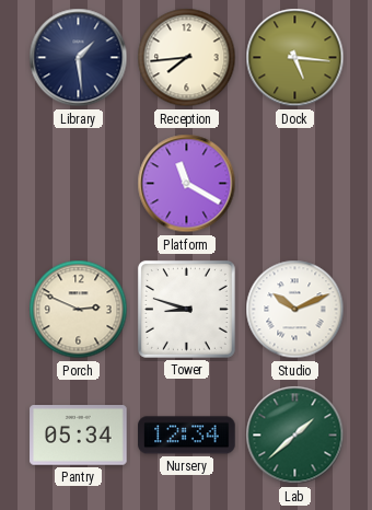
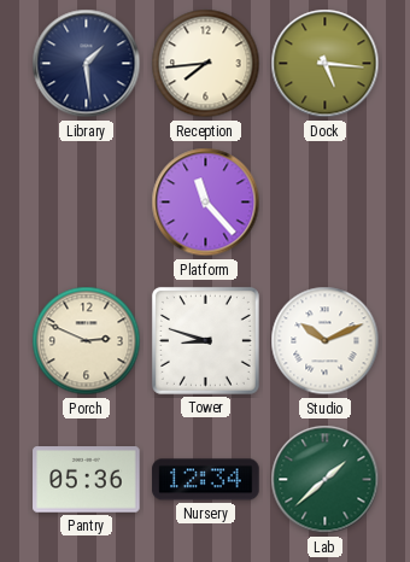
Platform: 11:20 -> 11:23
Pantry: 05:34 -> 05:36
